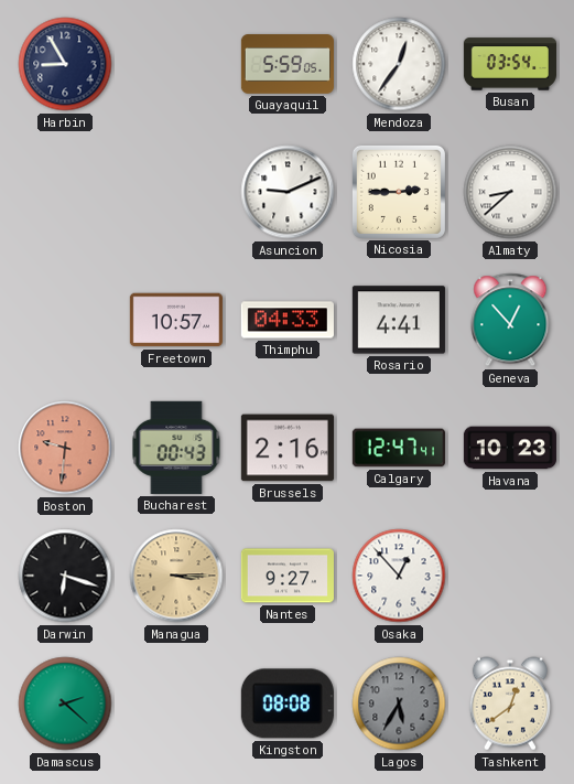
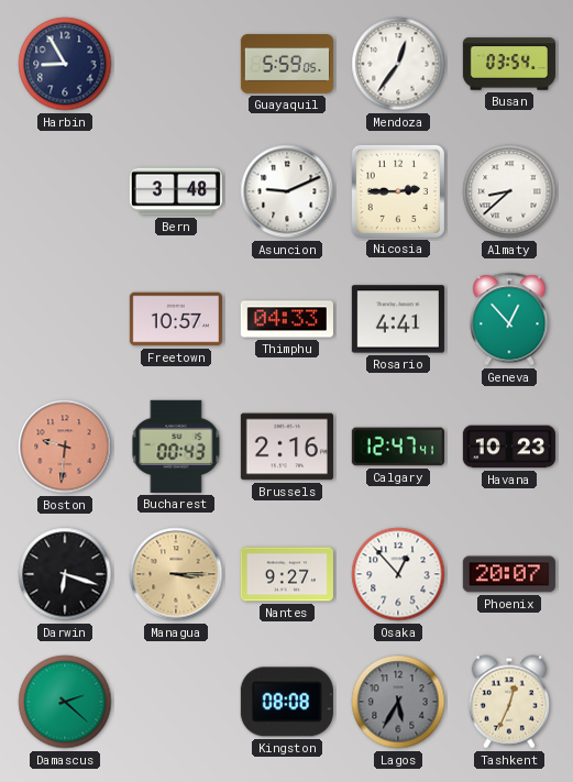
Bern: none -> 3:48
Phoenix: none -> 20:07
Tashkent: 12:39 -> 12:34
